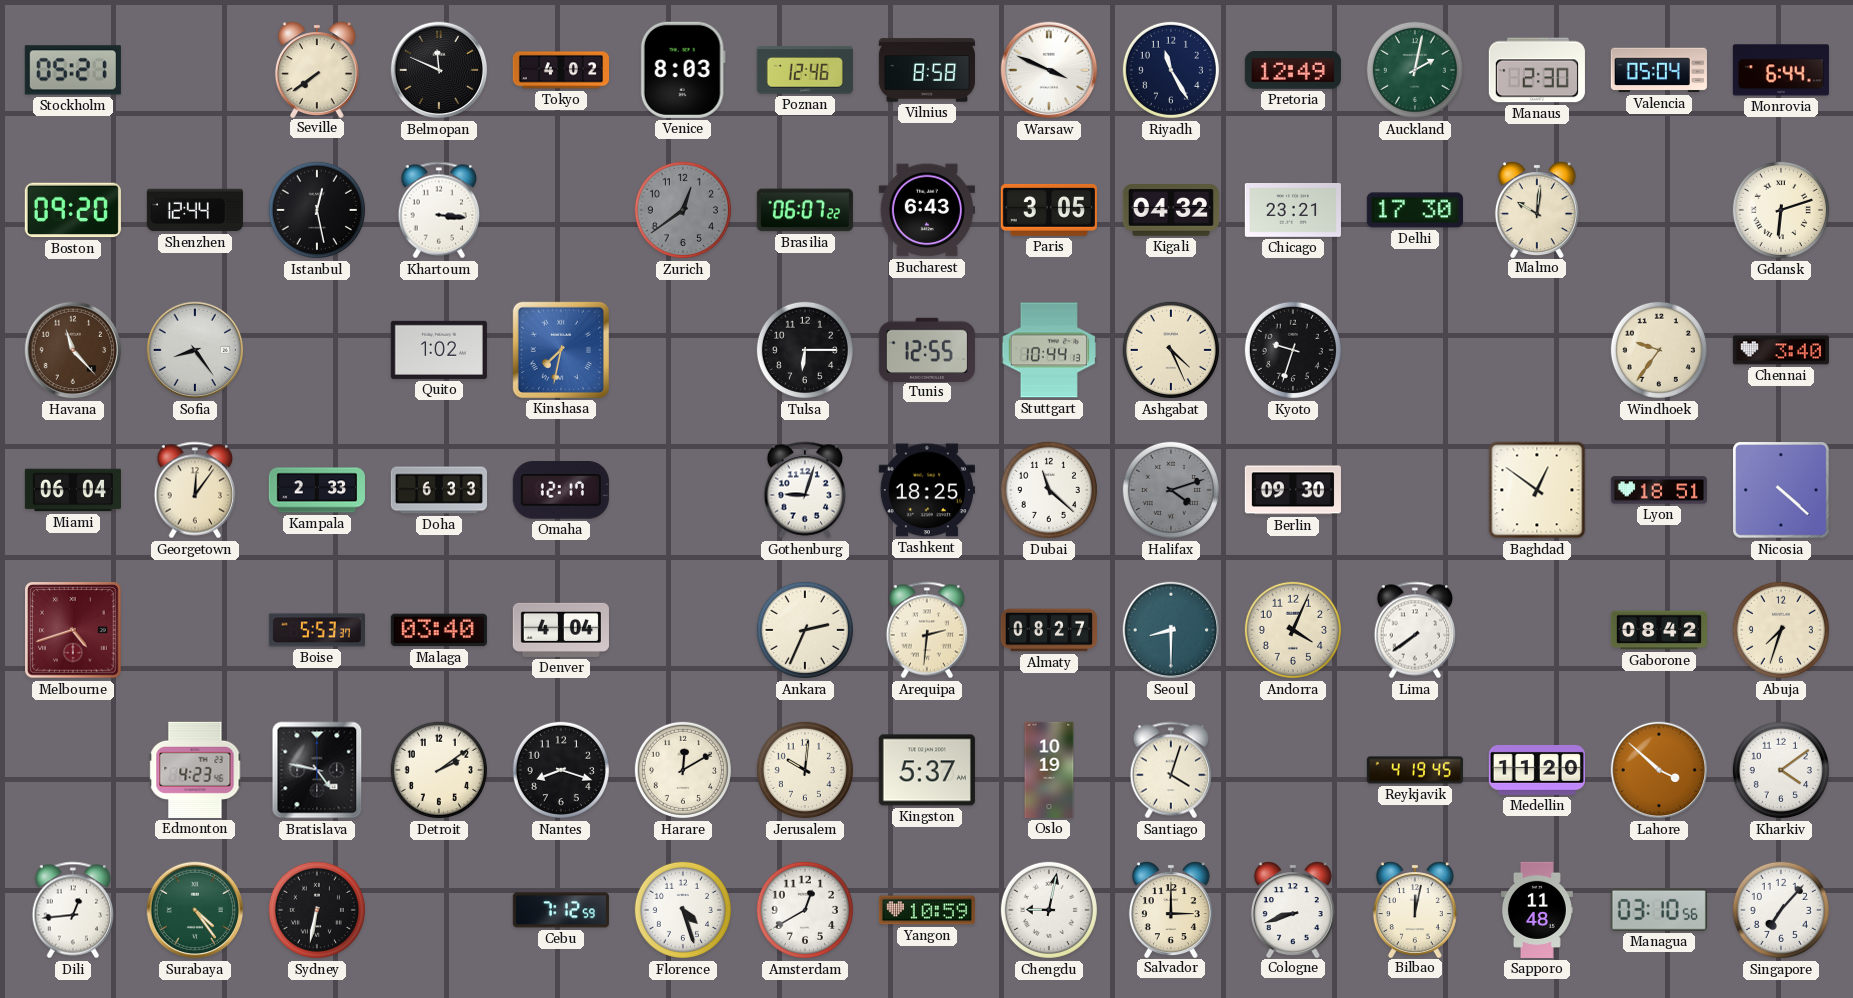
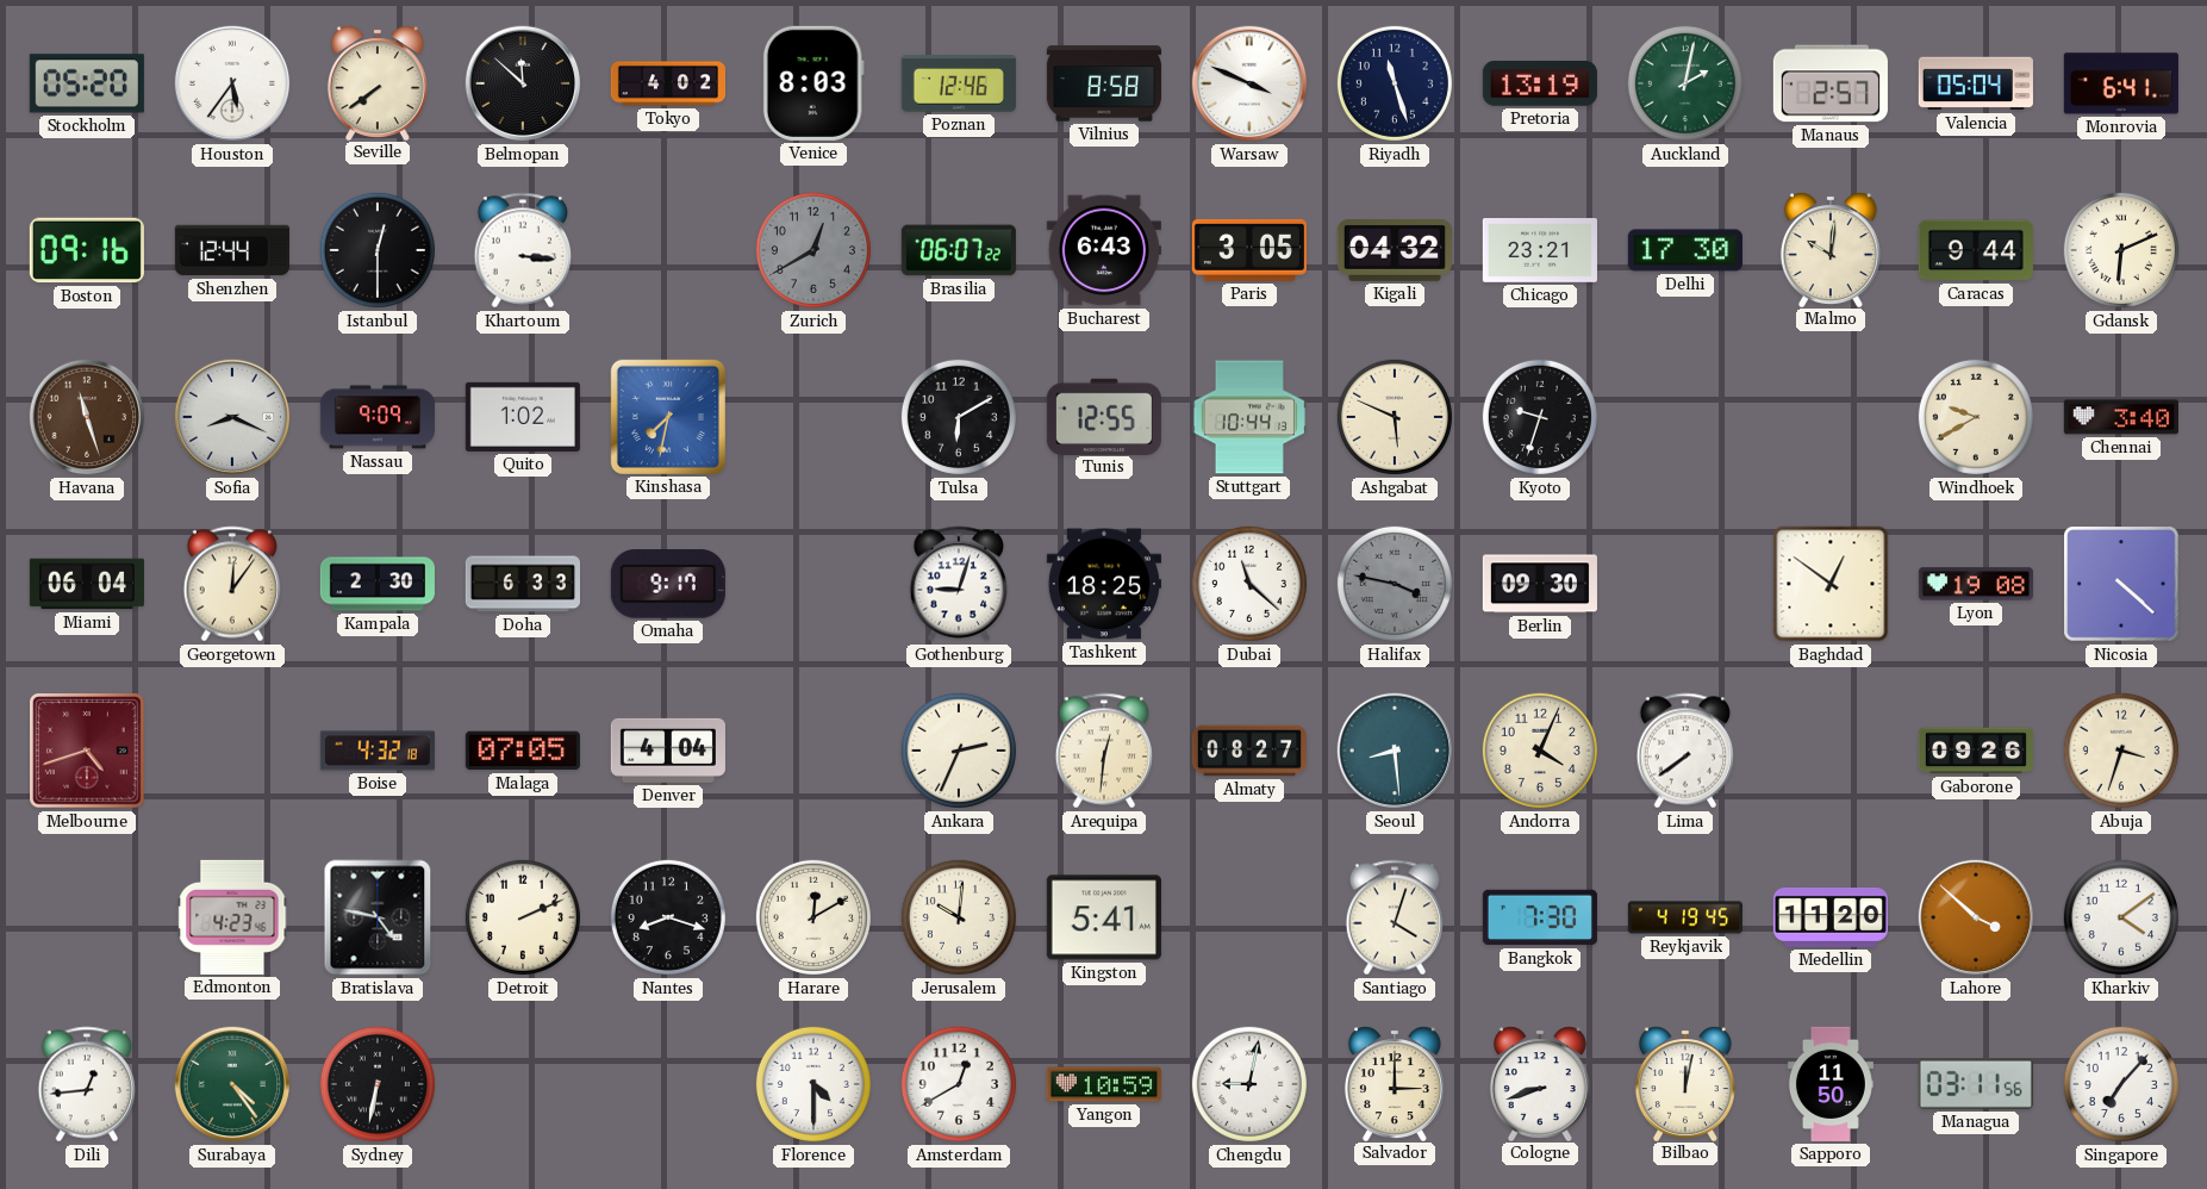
Stockholm: 05:21 -> 05:20
Houston: none -> 5:36
Belmopan: 11:49 -> 11:52
Riyadh: 11:25 -> 11:27
Pretoria: 12:49 -> 13:19
Manaus: 2:30 -> 2:57
Monrovia: 6:44 -> 6:41
Boston: 09:20 -> 09:16
Istanbul: 12:28 -> 12:30
Zurich: 12:39 -> 12:40
Caracas: none -> 9:44
Gdansk: 6:12 -> 6:11
Havana: 11:23 -> 11:27
Sofia: 8:24 -> 8:19
Nassau: none -> 9:09
Tulsa: 6:15 -> 6:10
Ashgabat: 4:26 -> 5:49
Windhoek: 9:36 -> 9:40
Kampala: 2:33 -> 2:30
Omaha: 12:17 -> 9:17
Halifax: 4:12 -> 3:47
Lyon: 18:51 -> 19:08
Boise: 5:53 -> 4:32
Malaga: 03:40 -> 07:05
Arequipa: 2:31 -> 12:31
Seoul: 8:30 -> 8:29
Gaborone: 08:42 -> 09:26
Abuja: 7:33 -> 3:33
Detroit: 2:09 -> 2:11
Kingston: 5:37 -> 5:41
Oslo: 10:19 -> none
Bangkok: none -> 7:30
Cebu: 7:12 -> none
Florence: 4:27 -> 4:30
Sapporo: 11:48 -> 11:50
Managua: 03:10 -> 03:11
